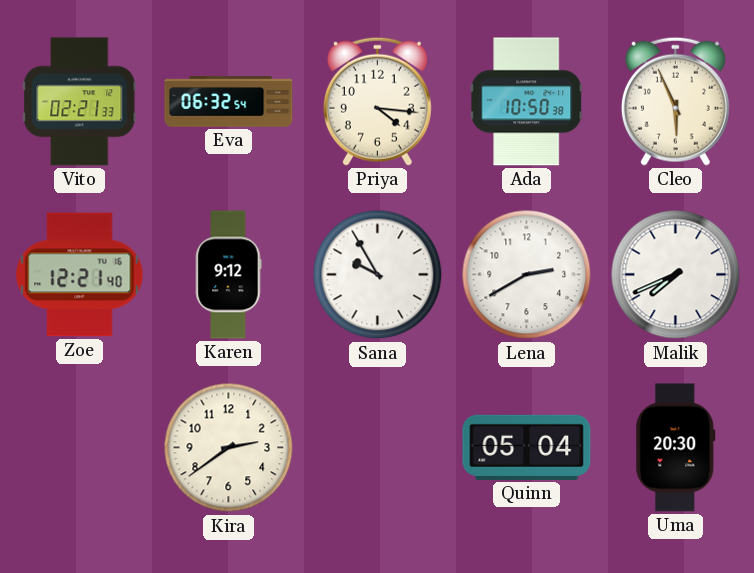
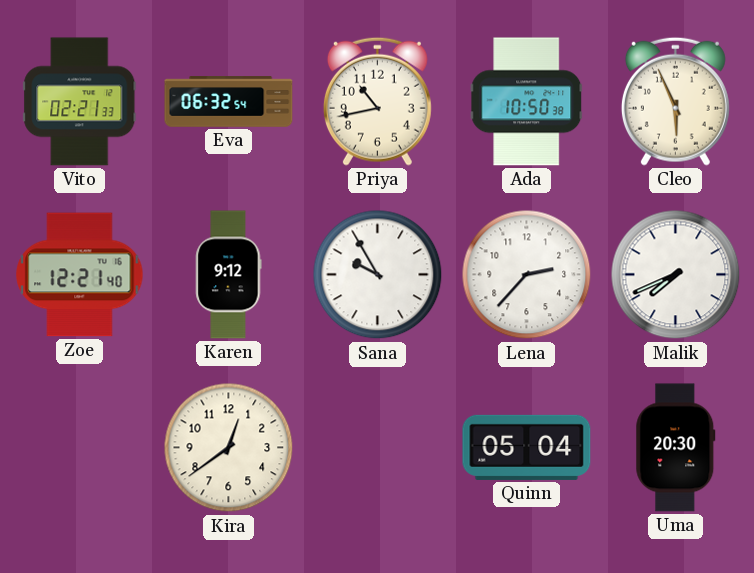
Priya: 4:16 -> 10:43
Lena: 2:40 -> 2:37
Kira: 2:39 -> 12:39
